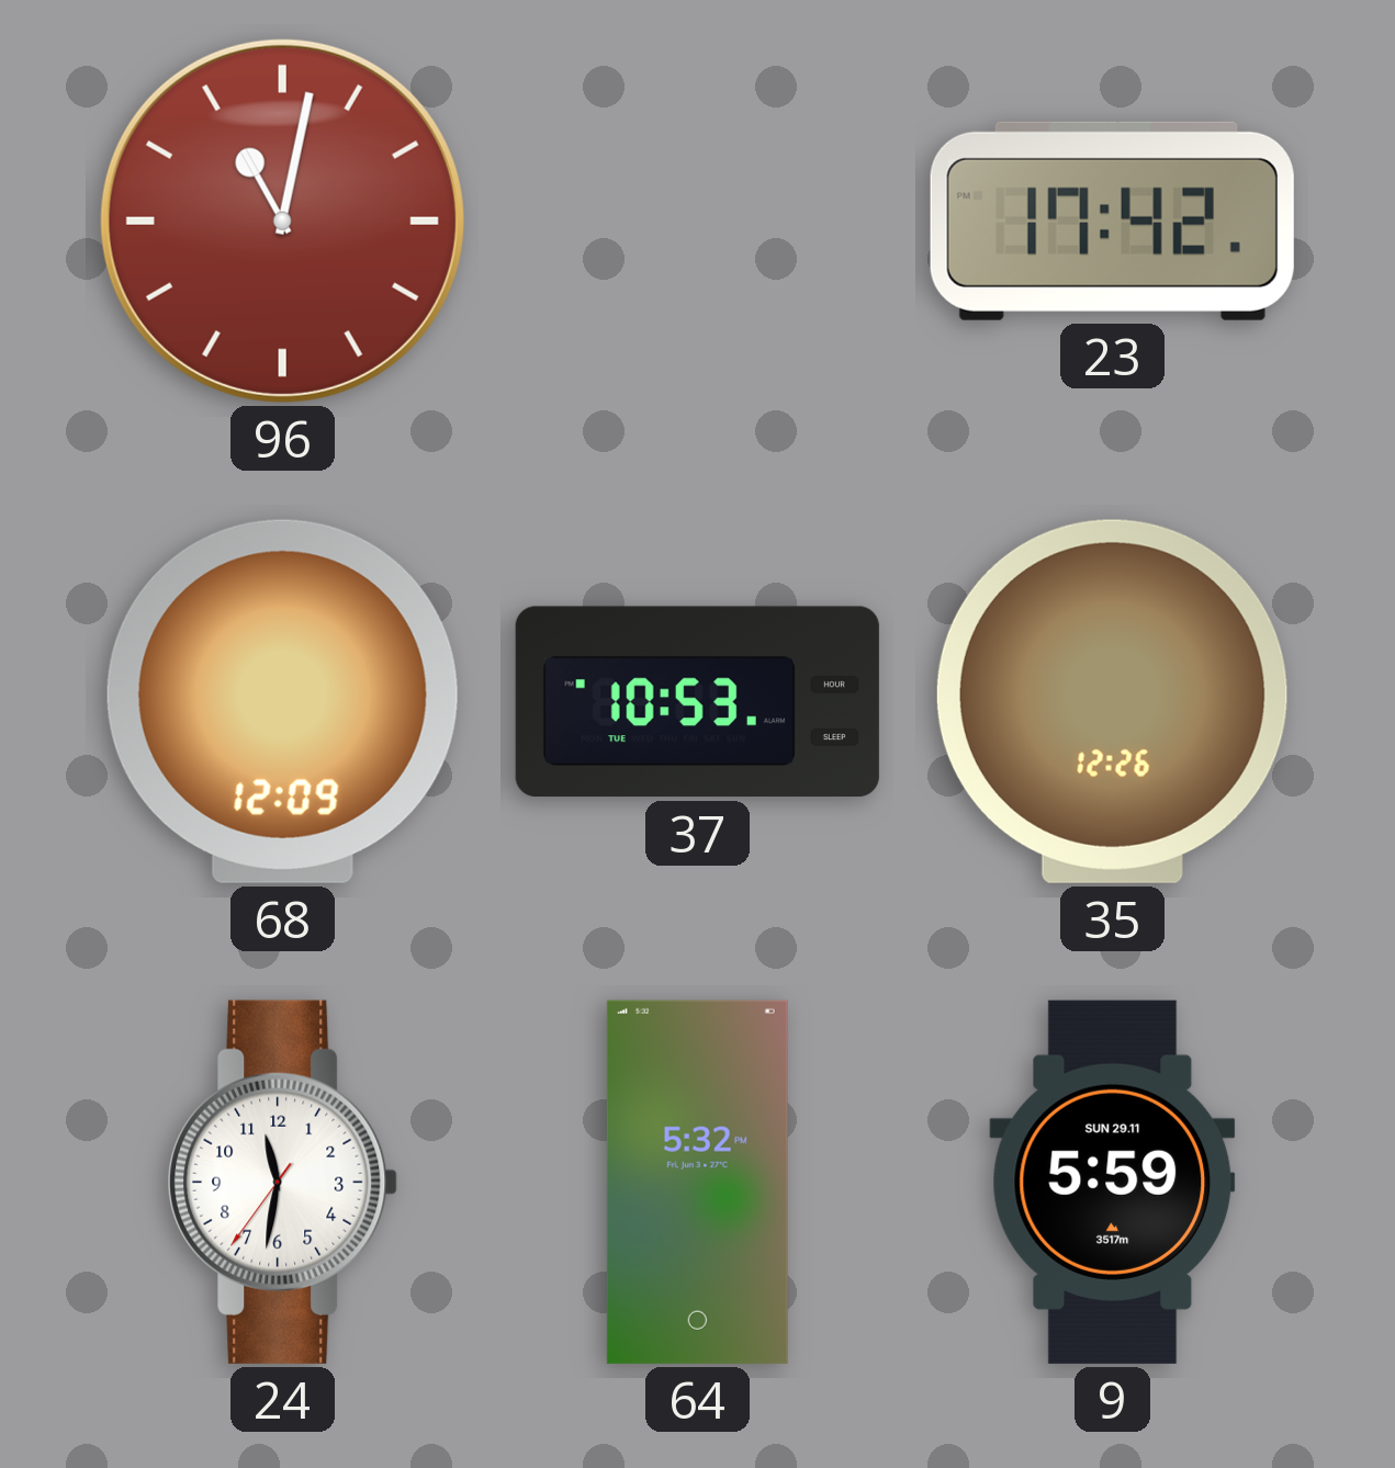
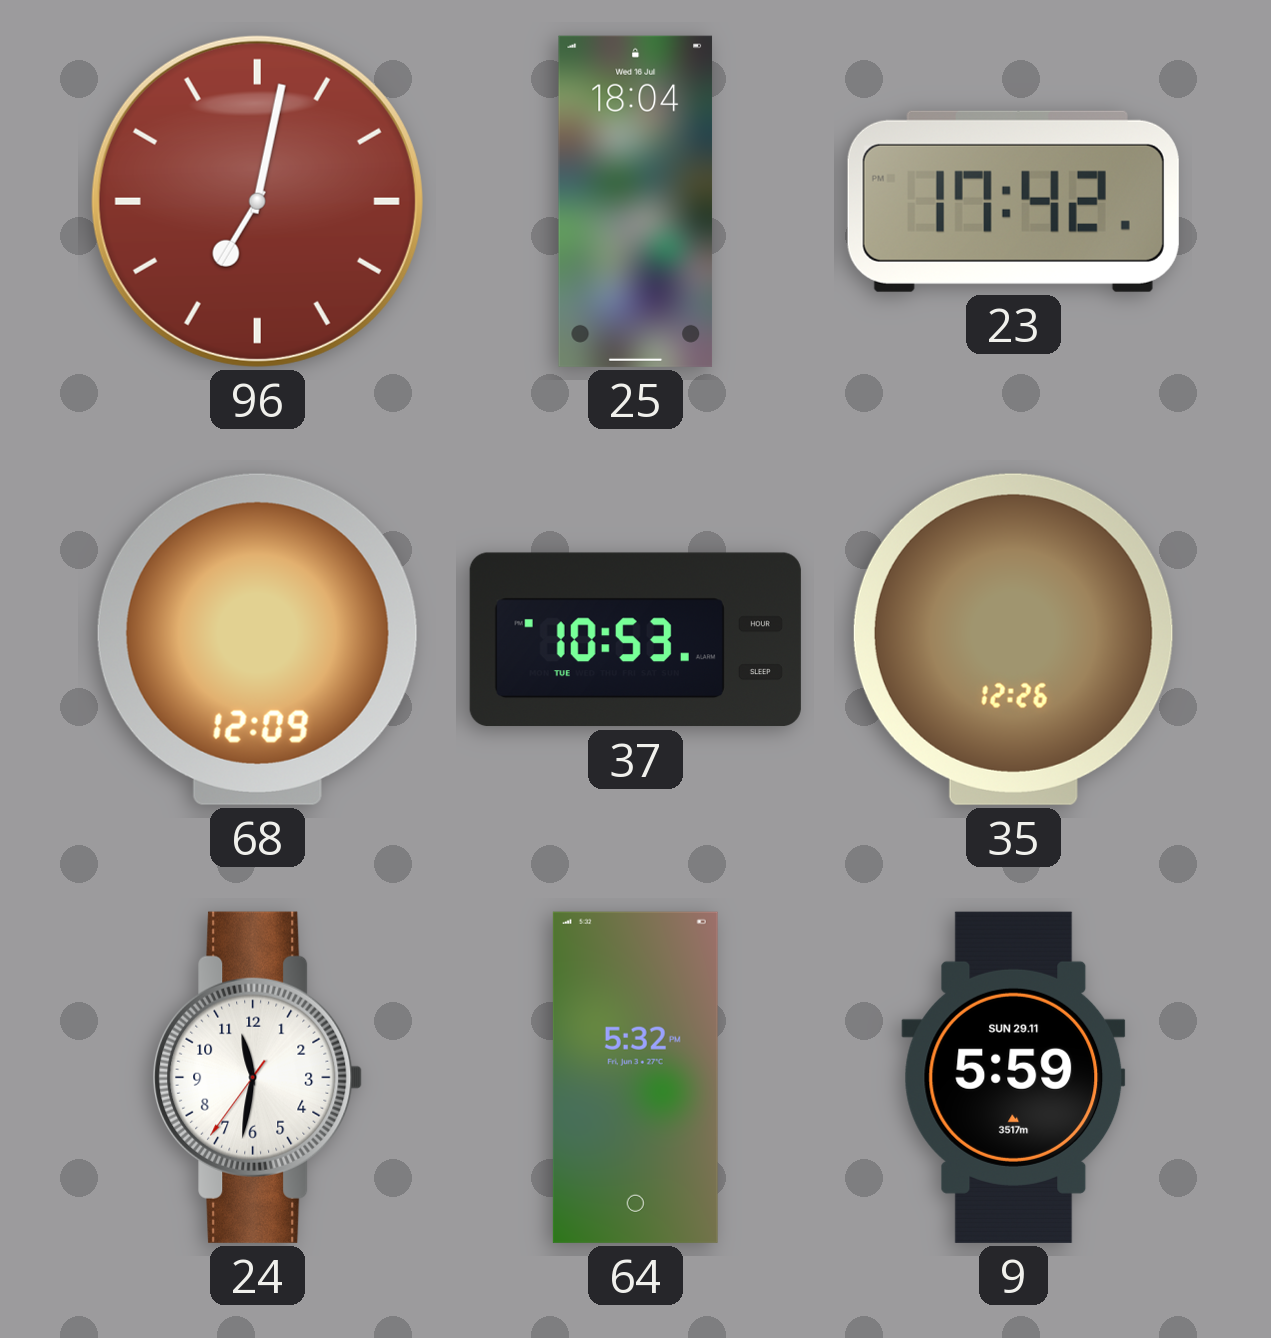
96: 11:02 -> 7:02
25: none -> 18:04
